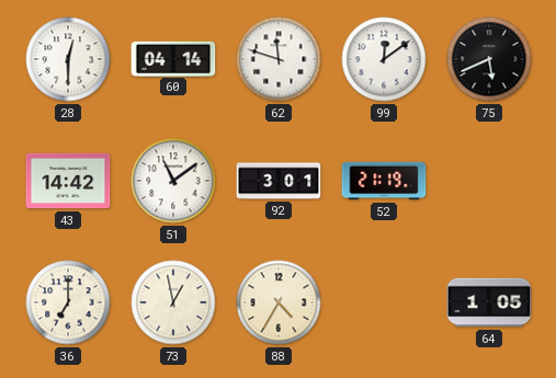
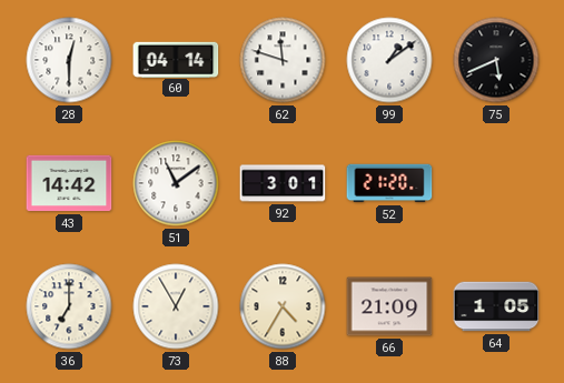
99: 12:09 -> 1:09
52: 21:19 -> 21:20
73: 12:58 -> 12:55
66: none -> 21:09
